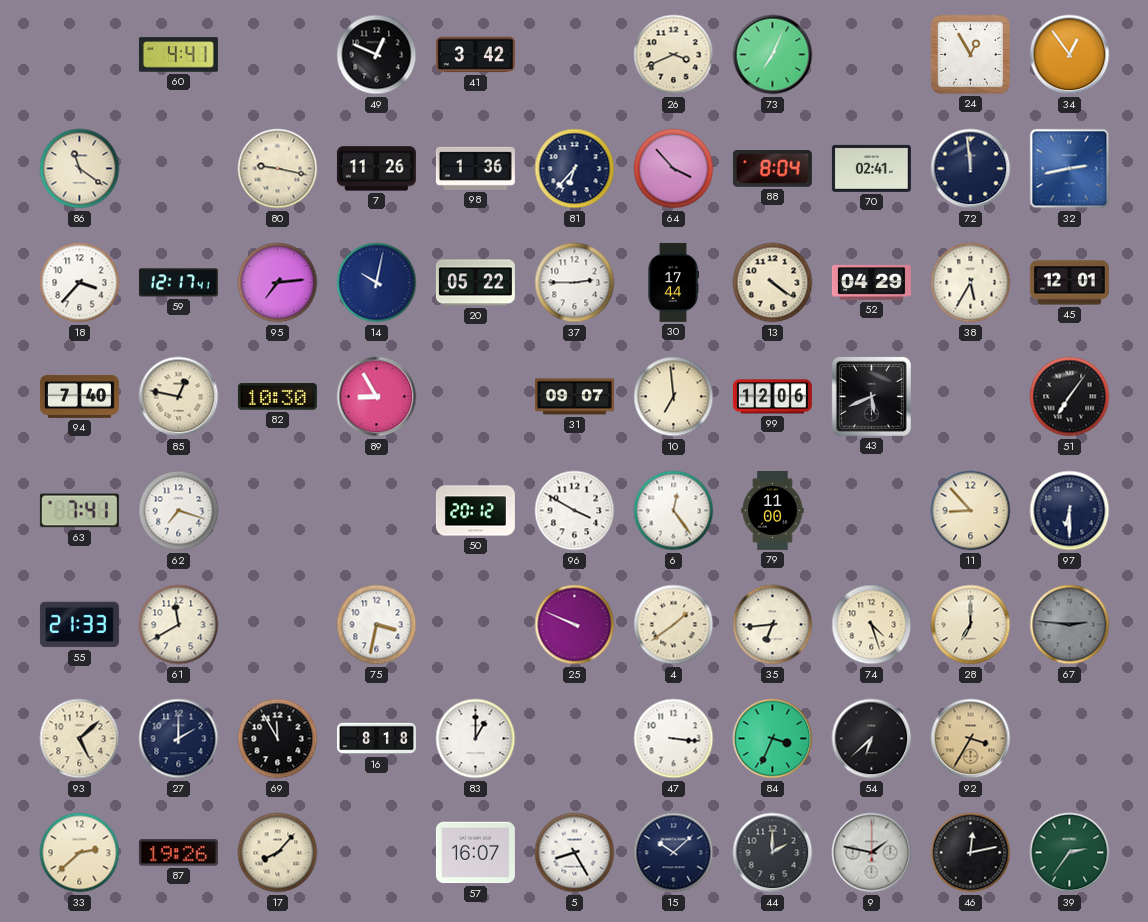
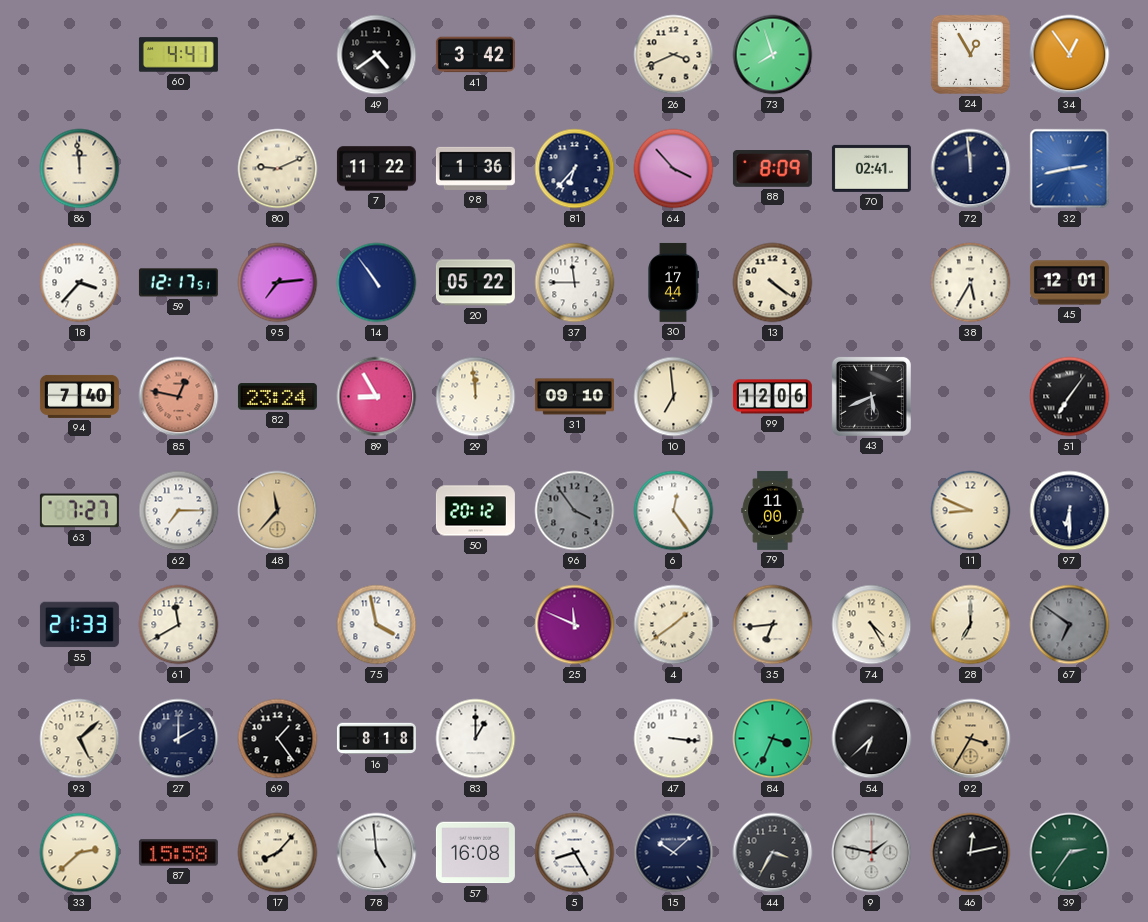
49: 12:49 -> 4:39
73: 7:04 -> 7:57
86: 11:21 -> 11:59
80: 9:17 -> 9:11
7: 11:26 -> 11:22
88: 8:04 -> 8:09
59: 12:17:41 -> 12:17:51
14: 10:02 -> 10:54
37: 2:45 -> 11:45
52: 04:29 -> none
85 dial: cream -> salmon
82: 10:30 -> 23:24
29: none -> 11:59
31: 09:07 -> 09:10
63: 7:41 -> 7:27
62: 7:18 -> 7:15
48: none -> 11:37
96: 3:50 -> 3:54
96 dial: white -> grey
11: 8:53 -> 8:49
75: 3:32 -> 3:58
25: 9:49 -> 11:49
74: 4:27 -> 4:25
67: 2:46 -> 6:51
69: 11:55 -> 1:24
87: 19:26 -> 15:58
78: none -> 4:59
57: 16:07 -> 16:08
44: 2:00 -> 3:35
